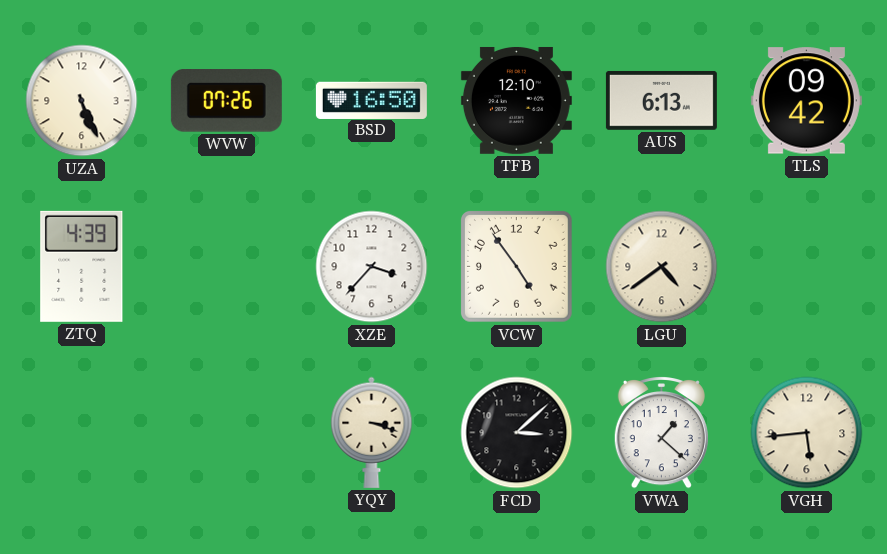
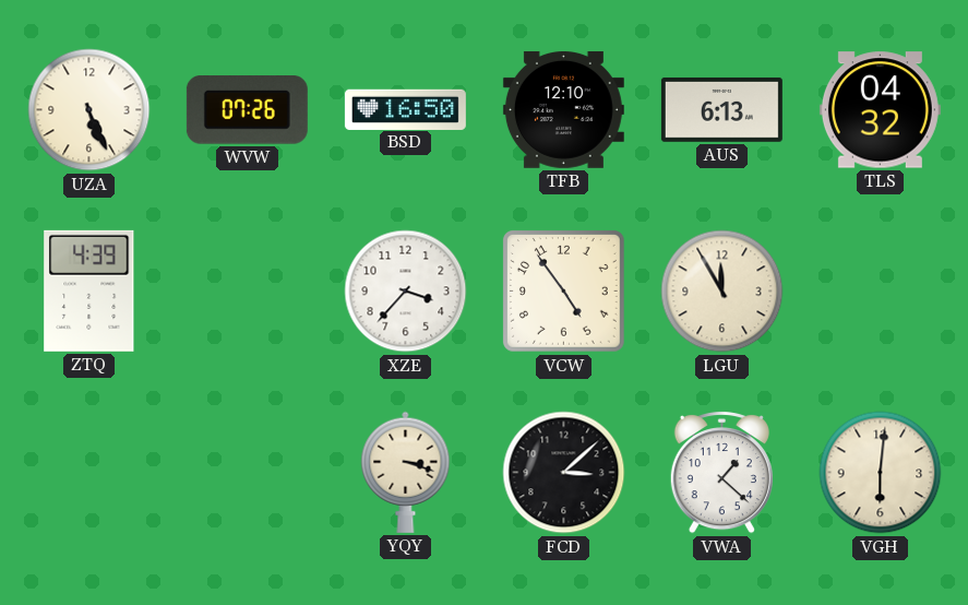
TLS: 09:42 -> 04:32
LGU: 4:39 -> 11:55
VGH: 5:44 -> 6:01
